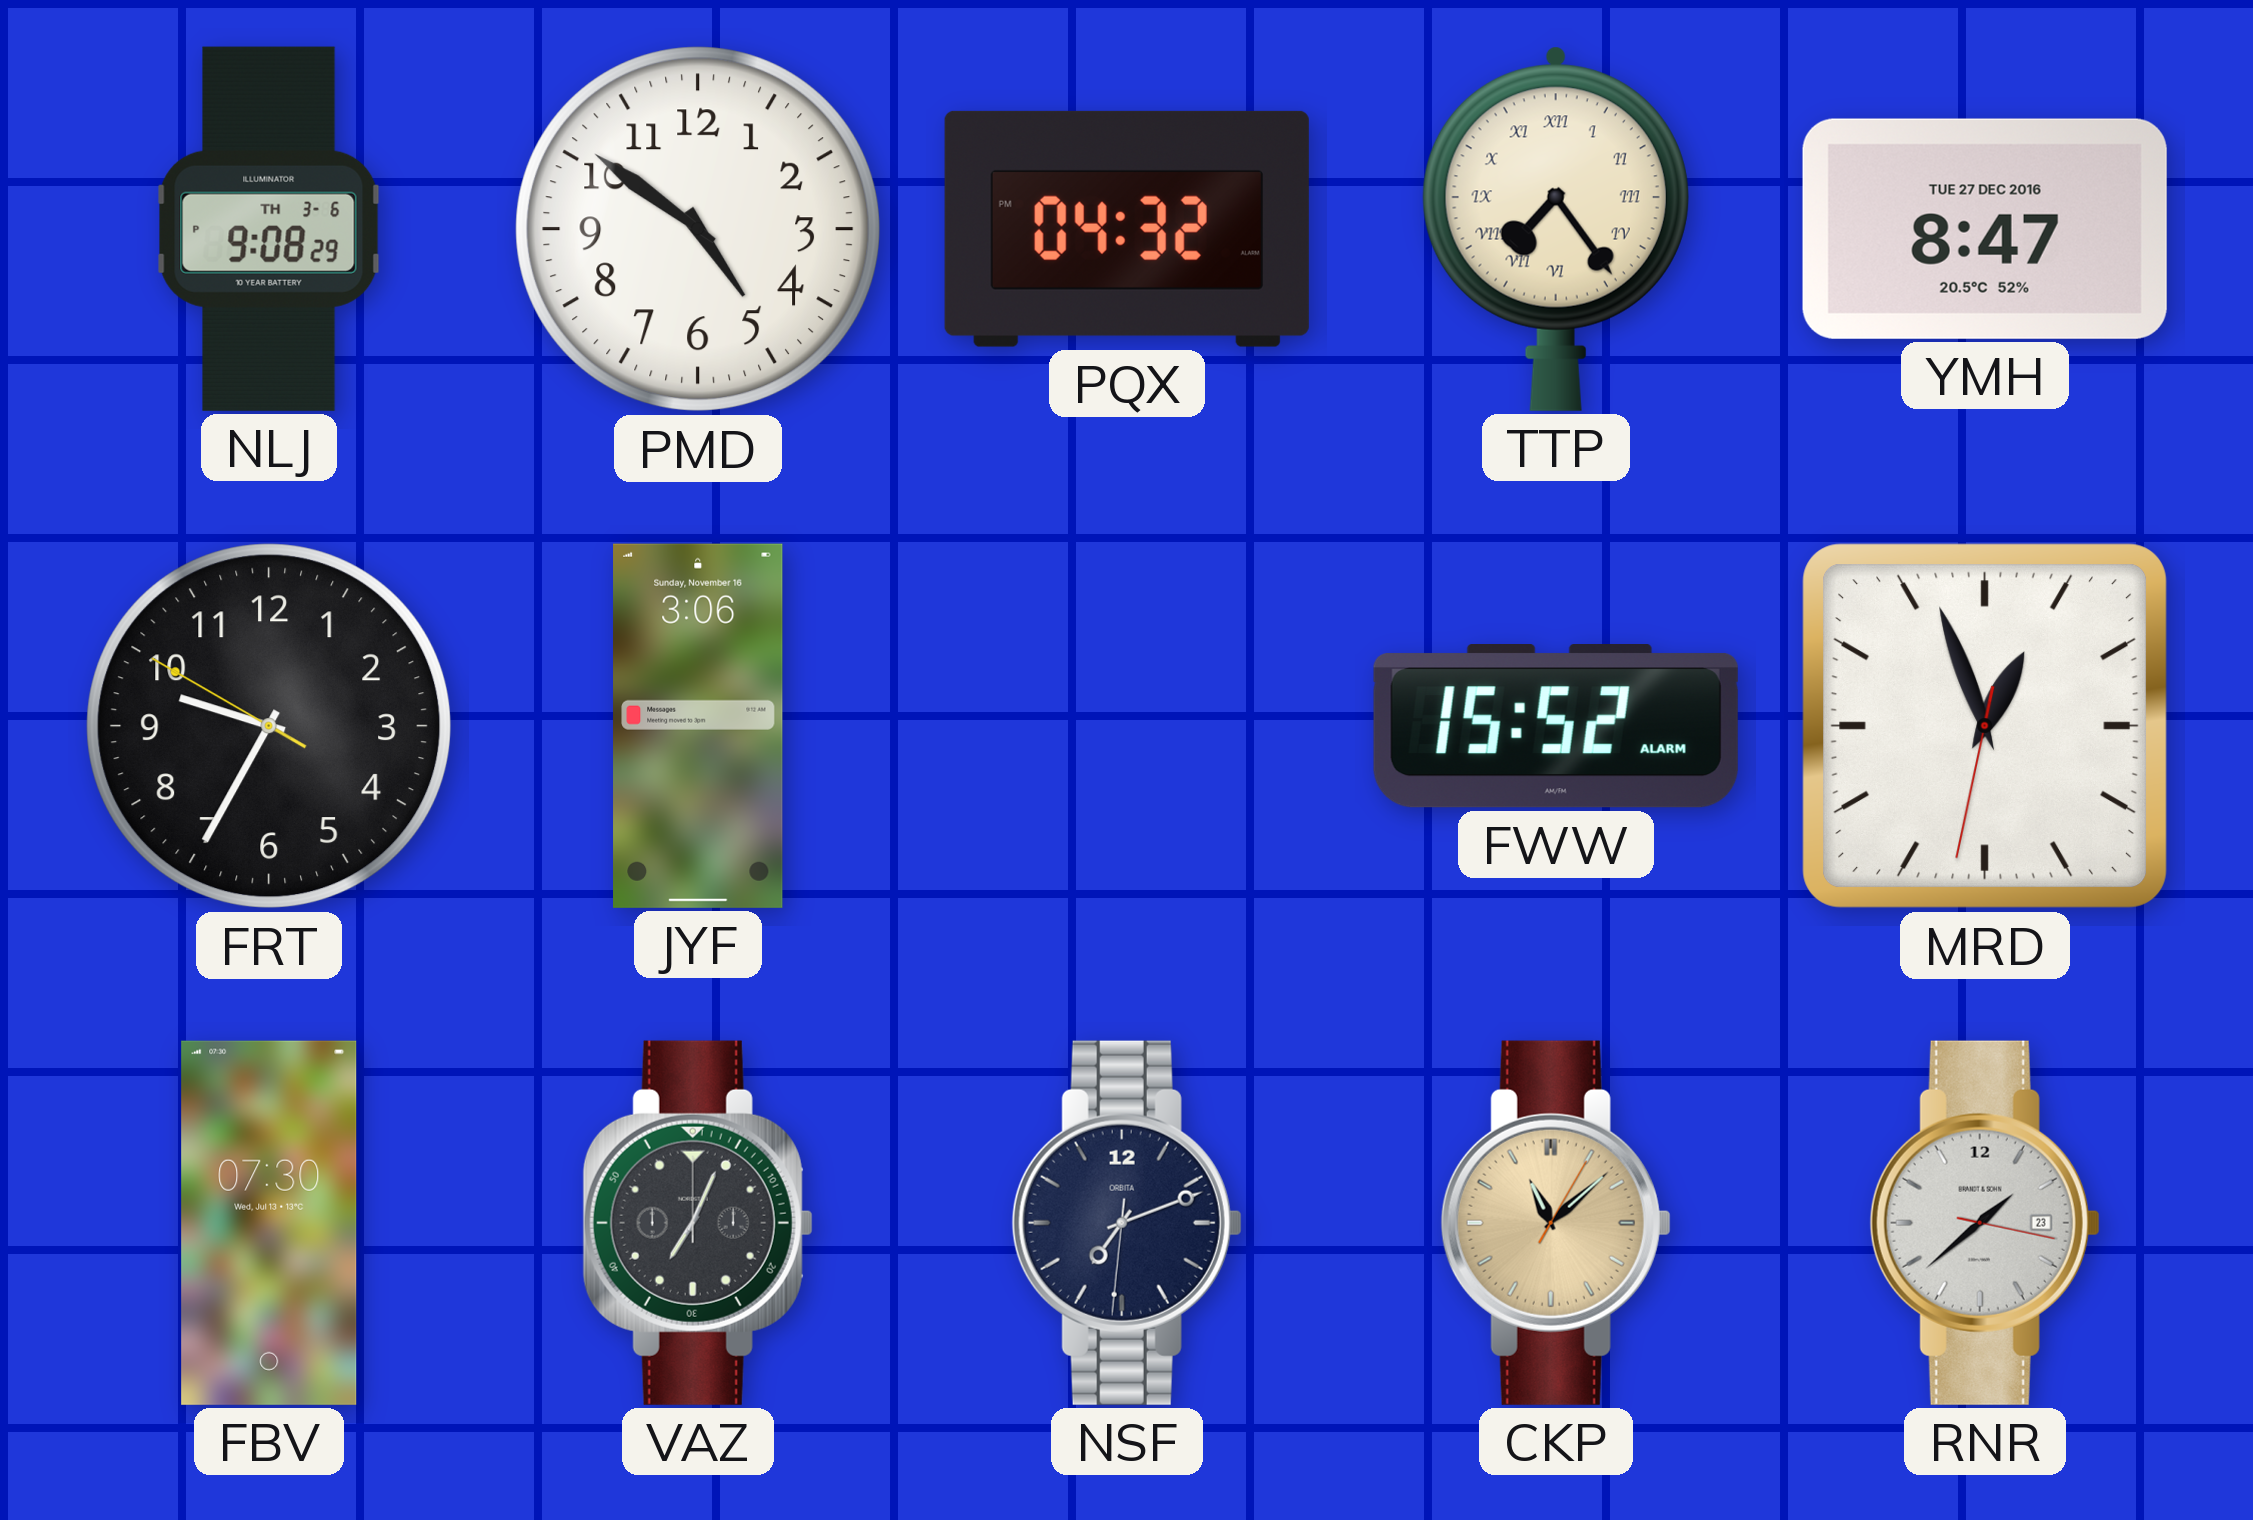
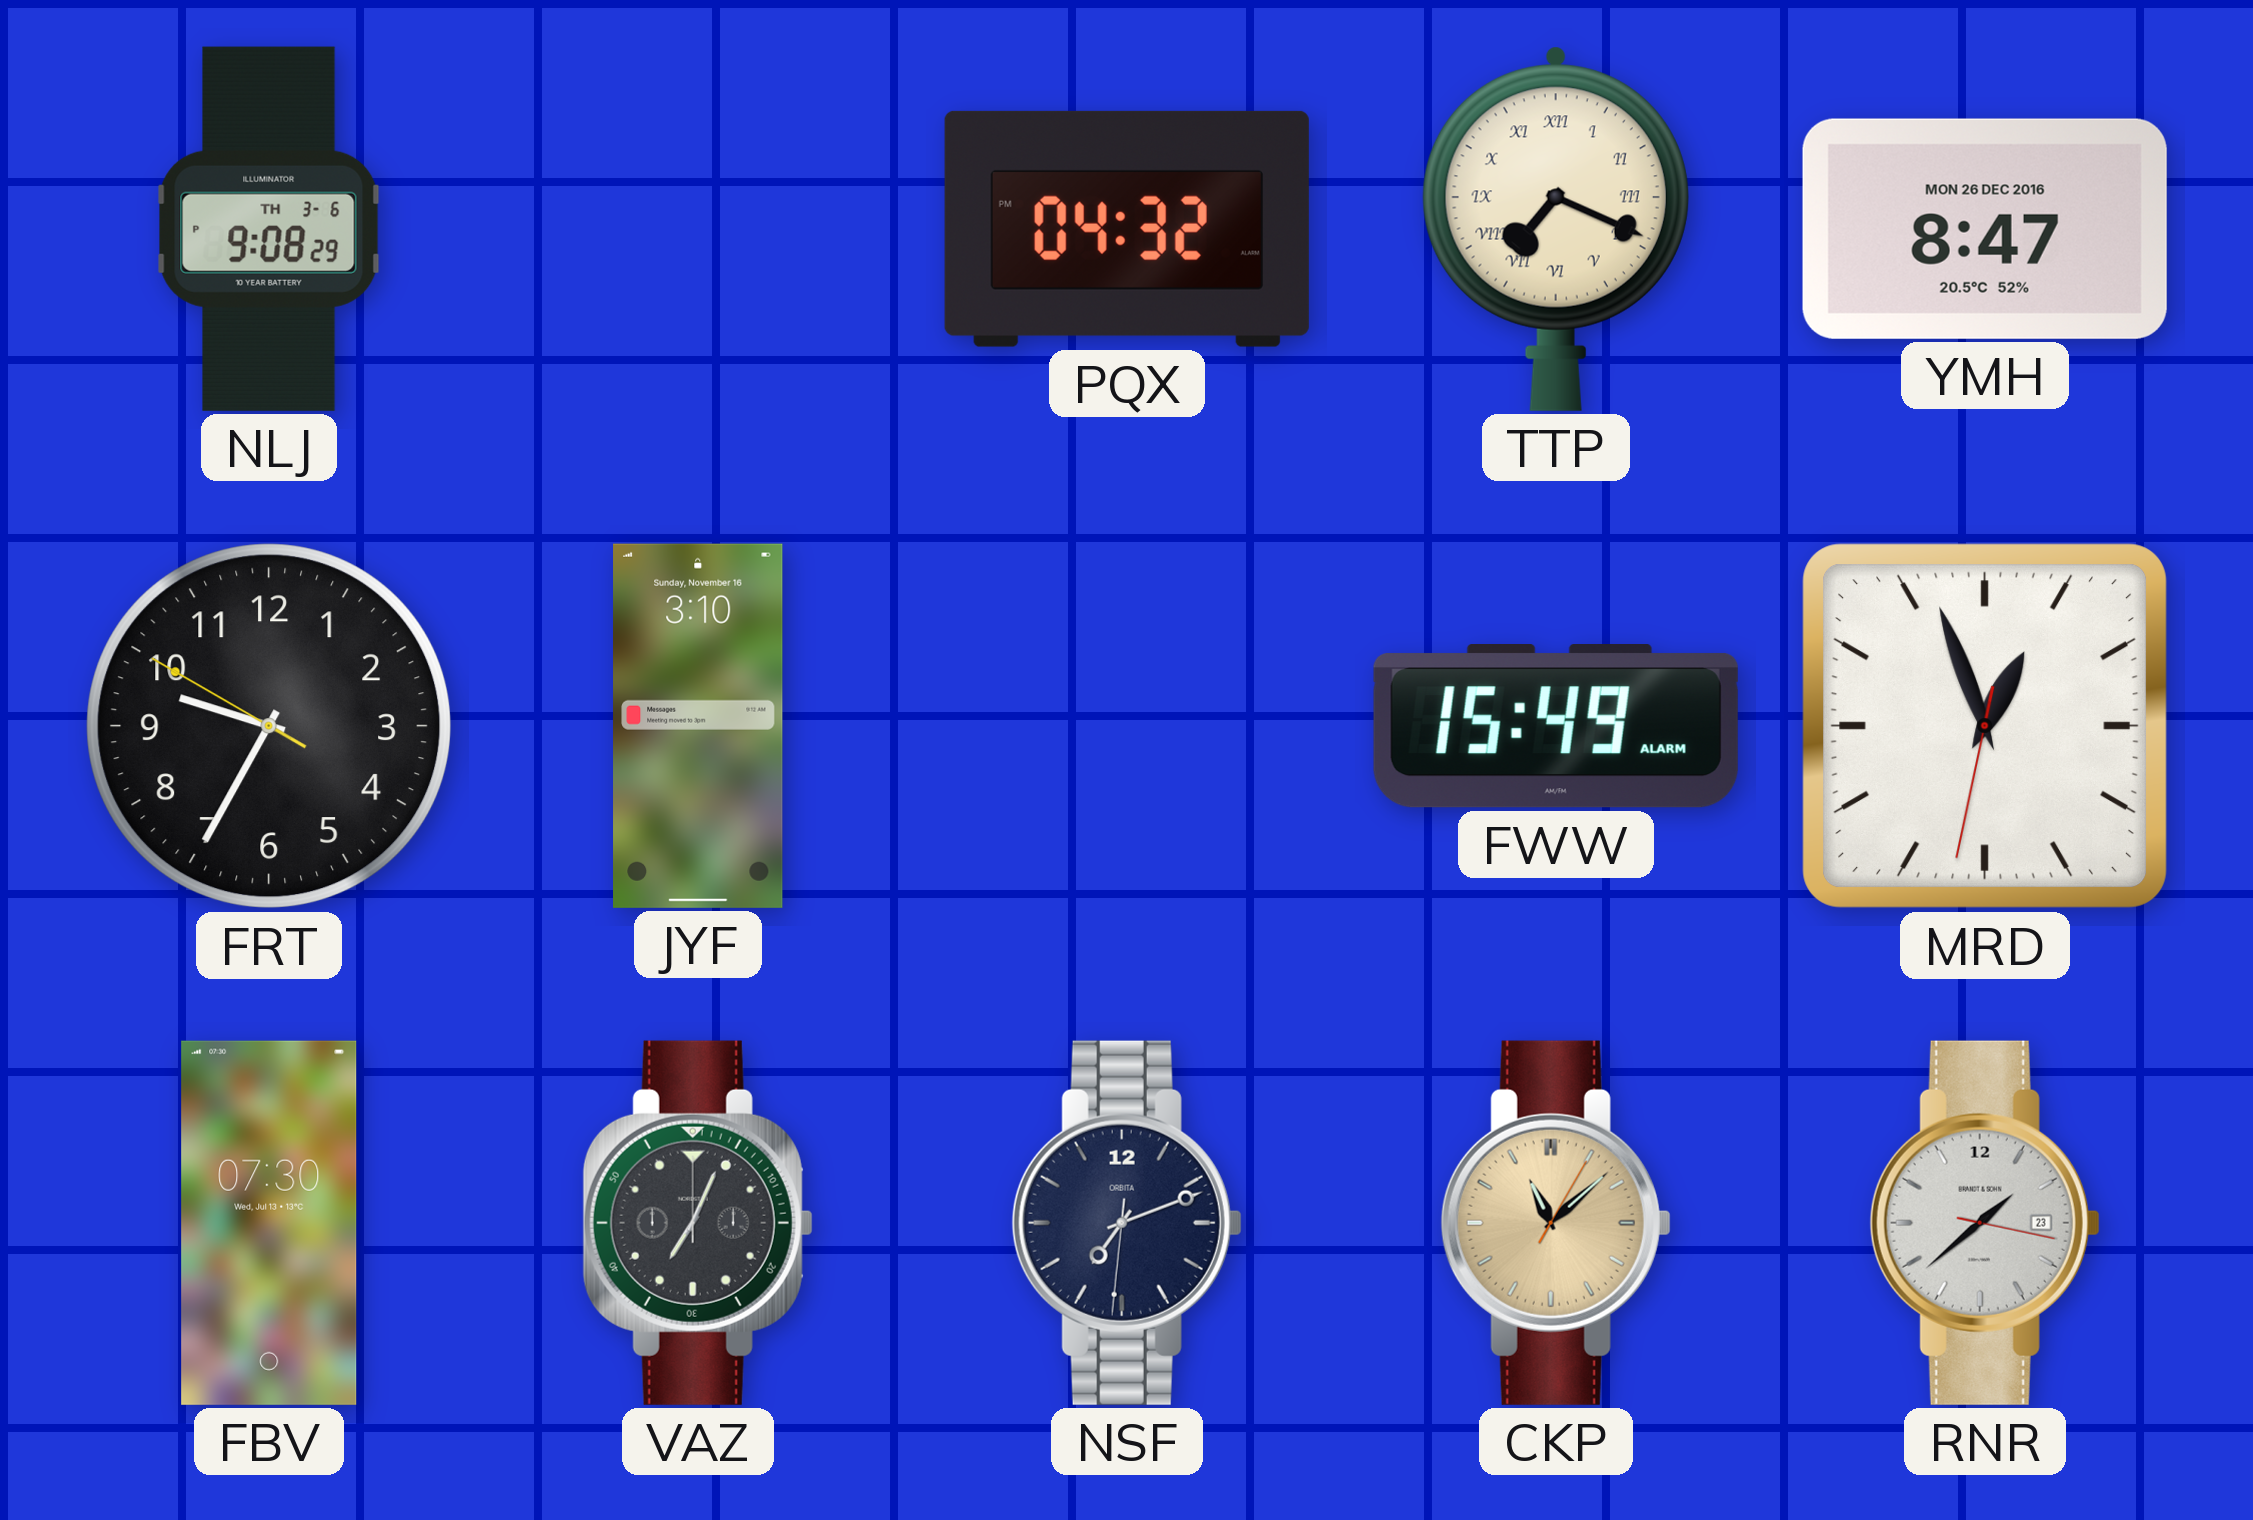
PMD: 4:51 -> none
TTP: 7:24 -> 7:19
YMH date: TUE 27 DEC 2016 -> MON 26 DEC 2016
JYF: 3:06 -> 3:10
FWW: 15:52 -> 15:49
